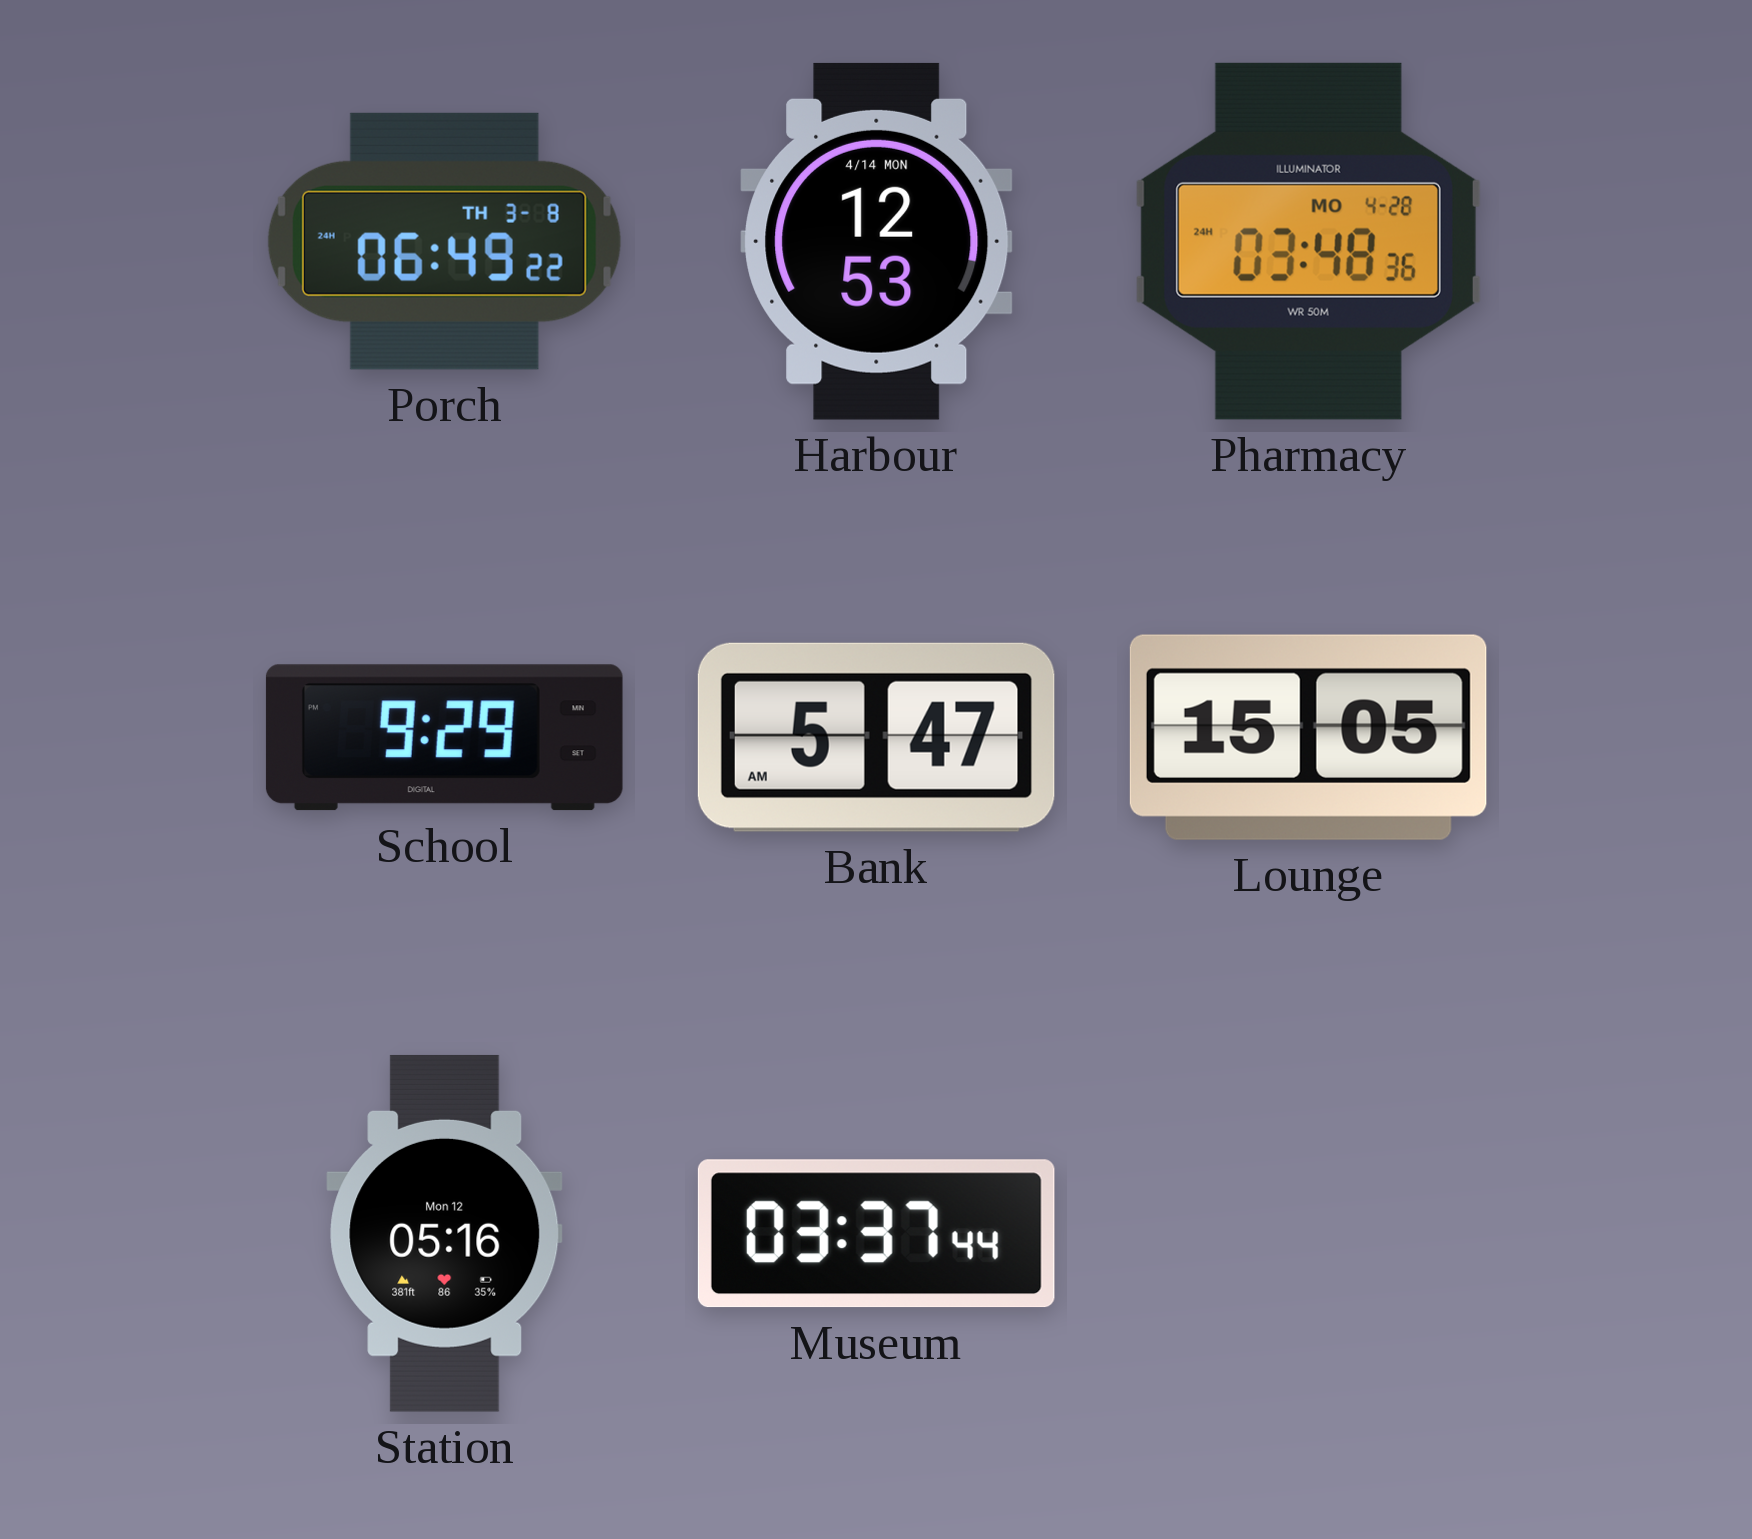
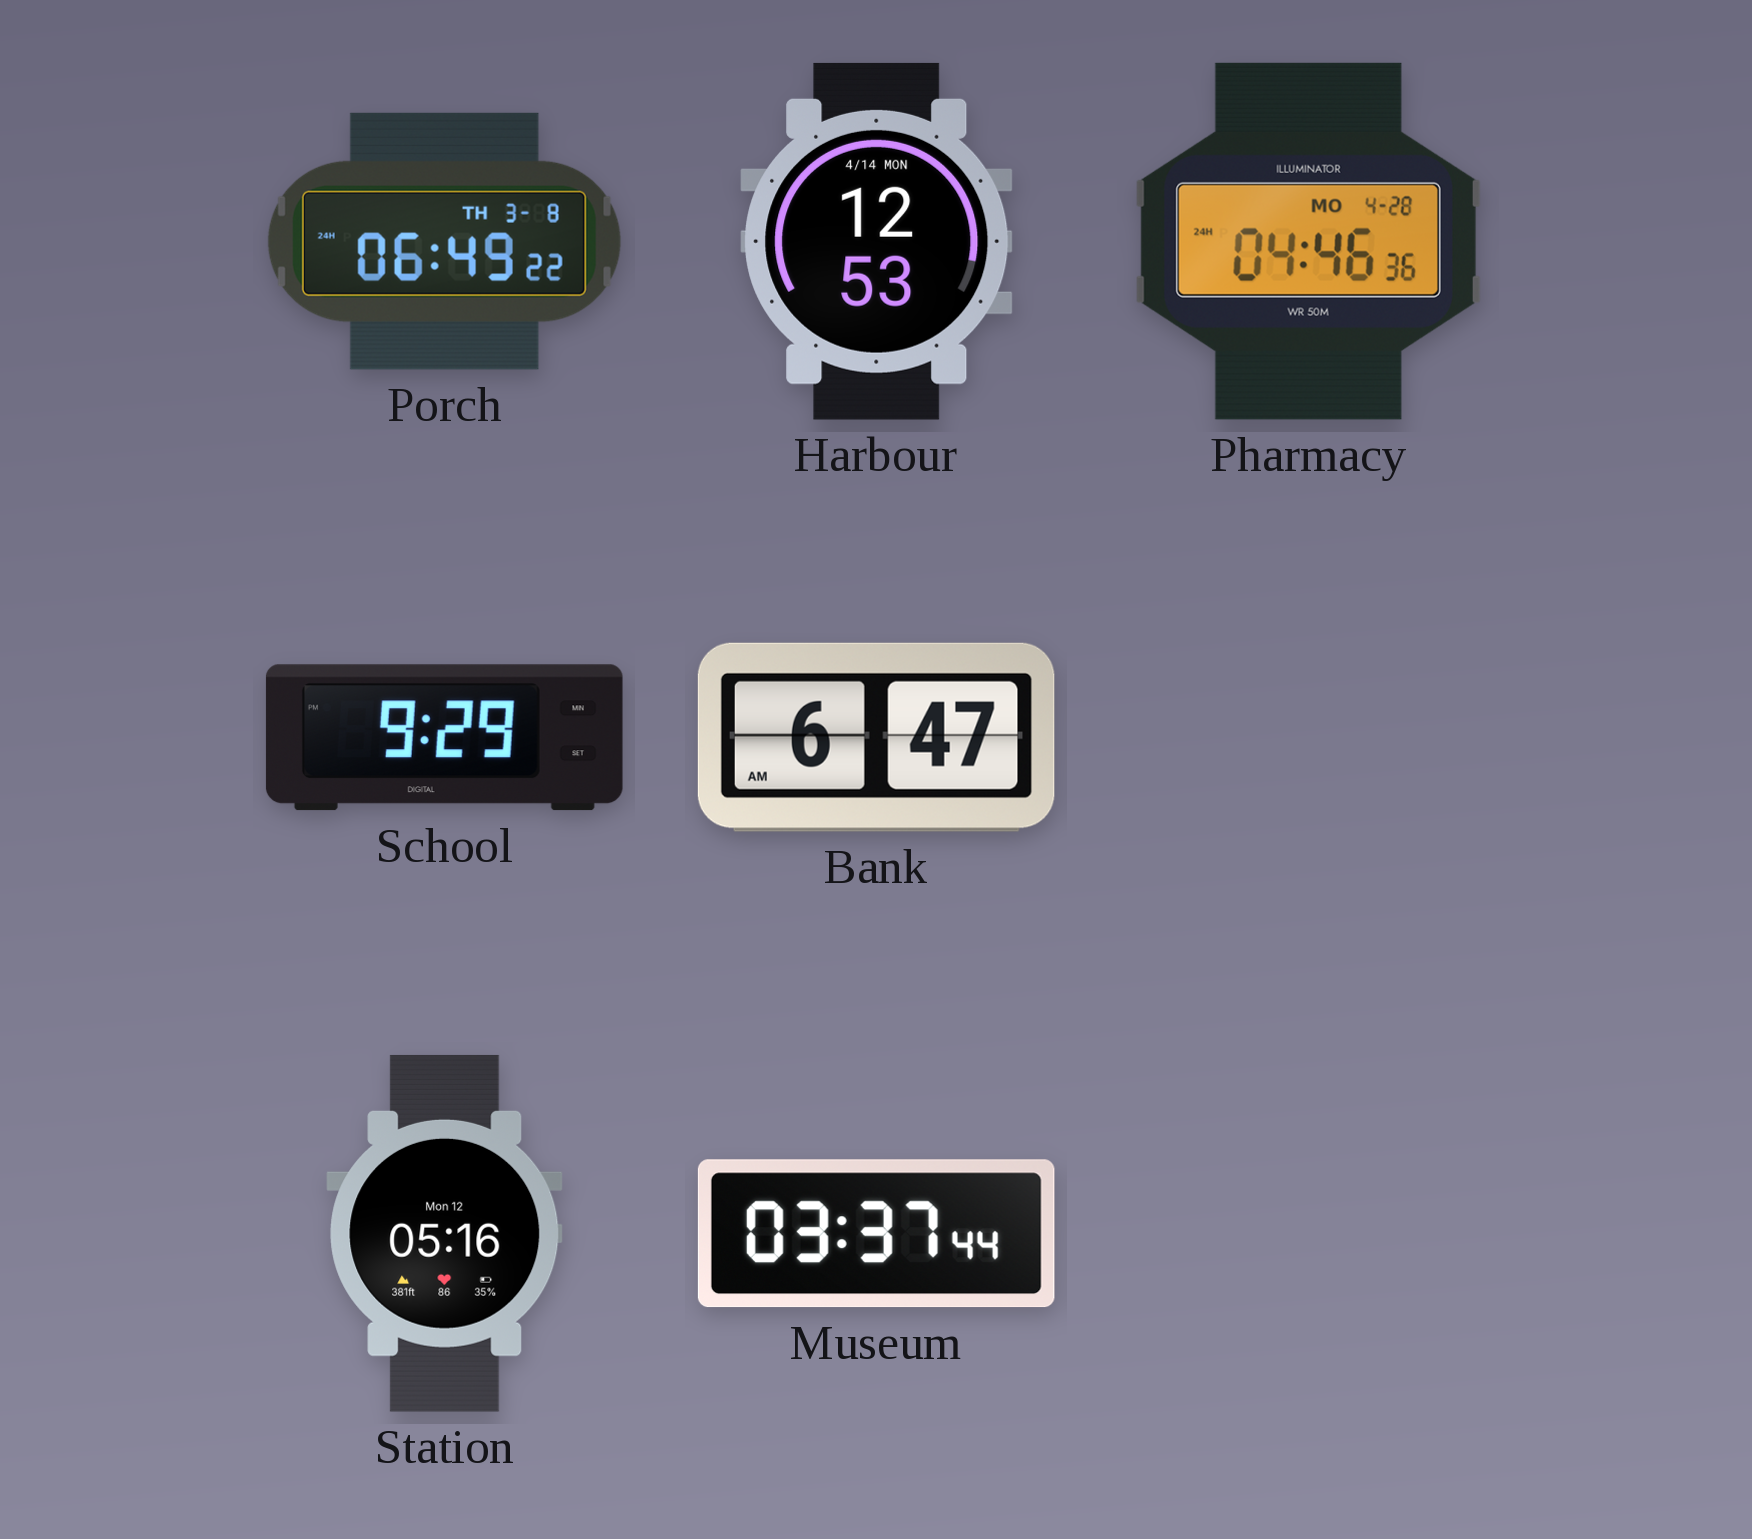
Pharmacy: 03:48 -> 04:46
Bank: 5:47 -> 6:47
Lounge: 15:05 -> none
